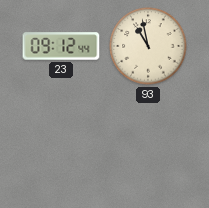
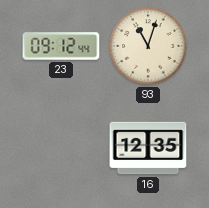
93: 10:58 -> 11:03
16: none -> 12:35
